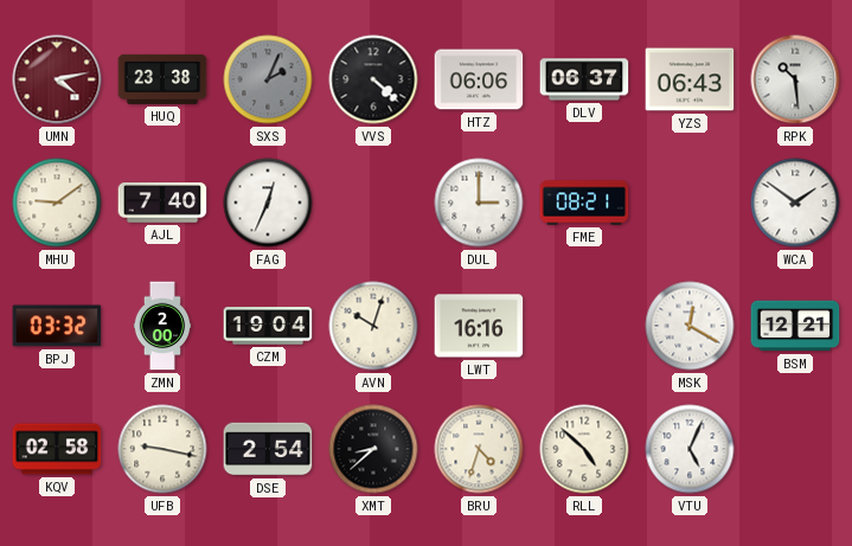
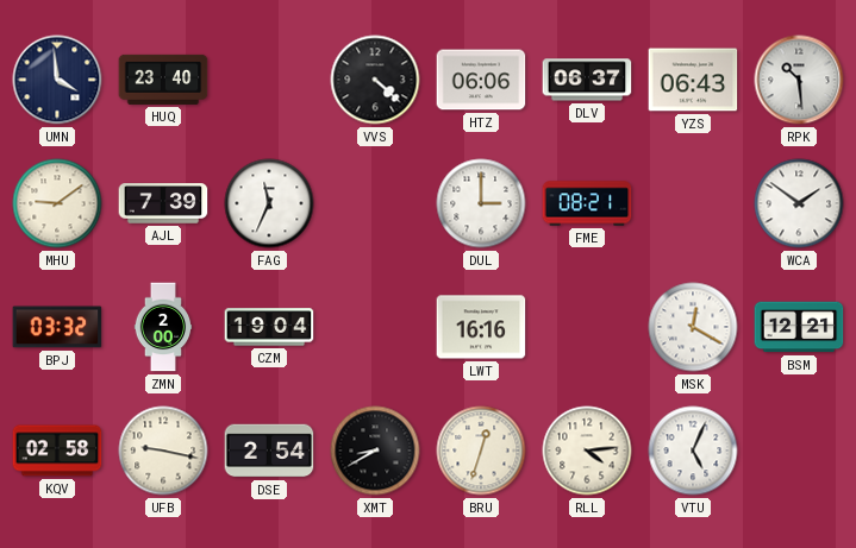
UMN: 4:13 -> 3:59
UMN dial: burgundy -> navy
HUQ: 23:38 -> 23:40
SXS: 2:04 -> none
AJL: 7:40 -> 7:39
FAG: 12:34 -> 11:34
AVN: 10:03 -> none
XMT: 8:38 -> 8:40
BRU: 4:33 -> 12:33
RLL: 4:52 -> 4:14
